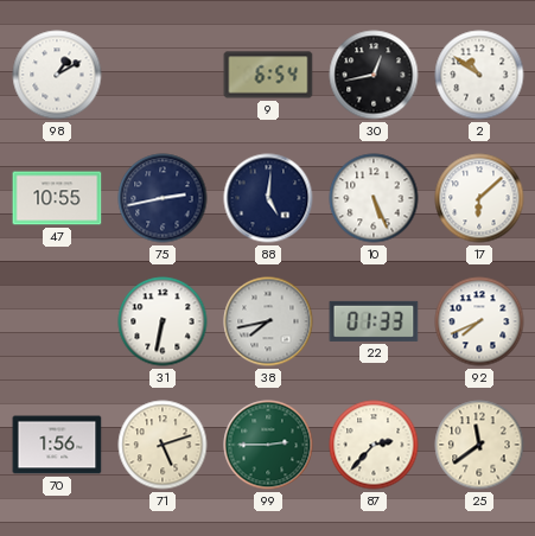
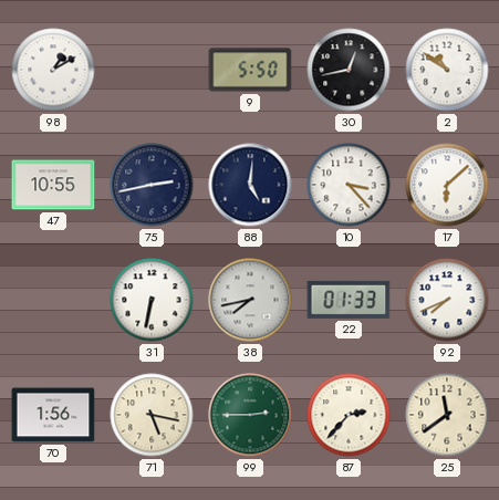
9: 6:54 -> 5:50
10: 5:26 -> 3:23
71: 5:12 -> 5:17
